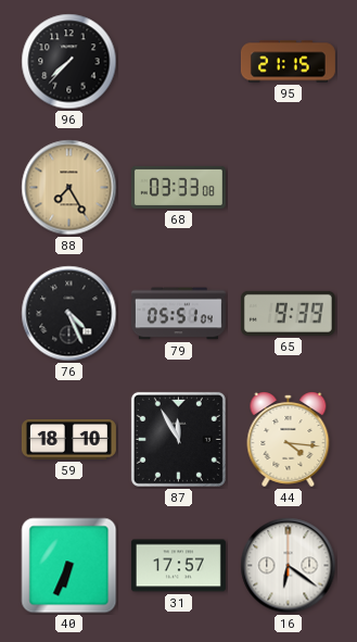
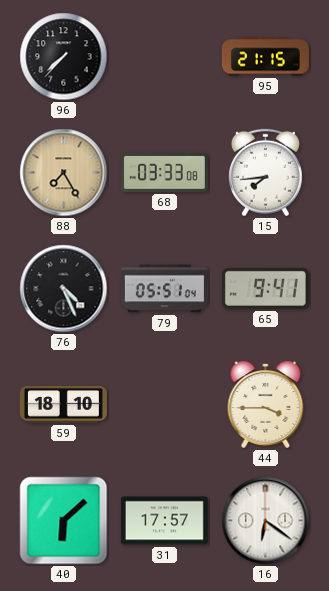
15: none -> 7:44
65: 9:39 -> 9:41
87: 11:55 -> none
44: 4:16 -> 3:45
40: 6:34 -> 6:08
